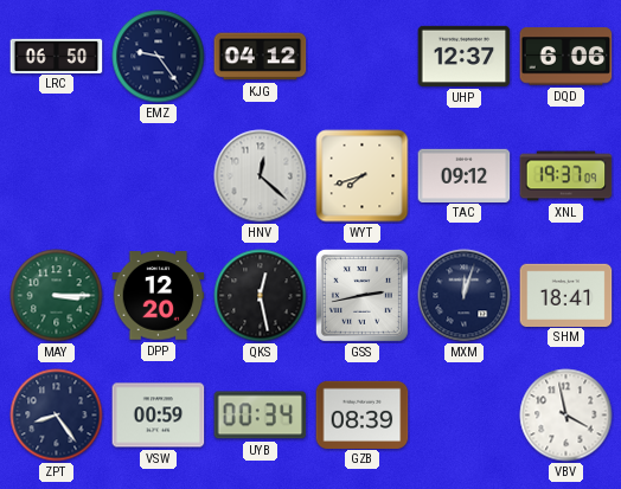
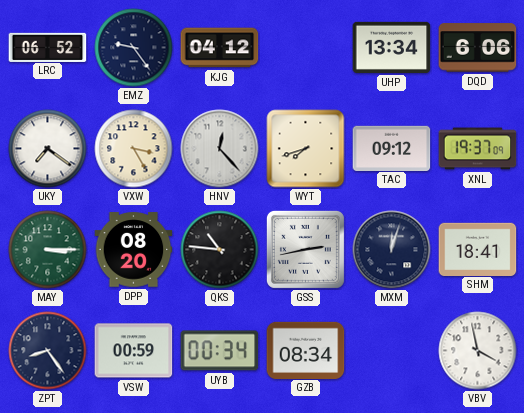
LRC: 06:50 -> 06:52
UHP: 12:37 -> 13:34
UKY: none -> 7:21
VXW: none -> 3:25
HNV: 12:22 -> 12:23
DPP: 12:20 -> 08:20
QKS: 12:28 -> 10:46
GZB: 08:39 -> 08:34
